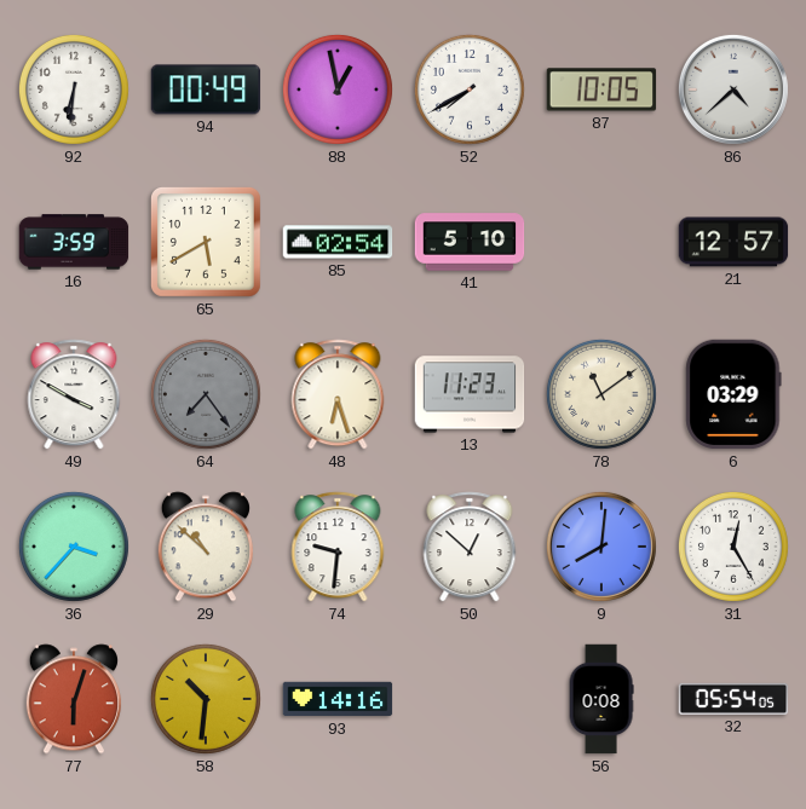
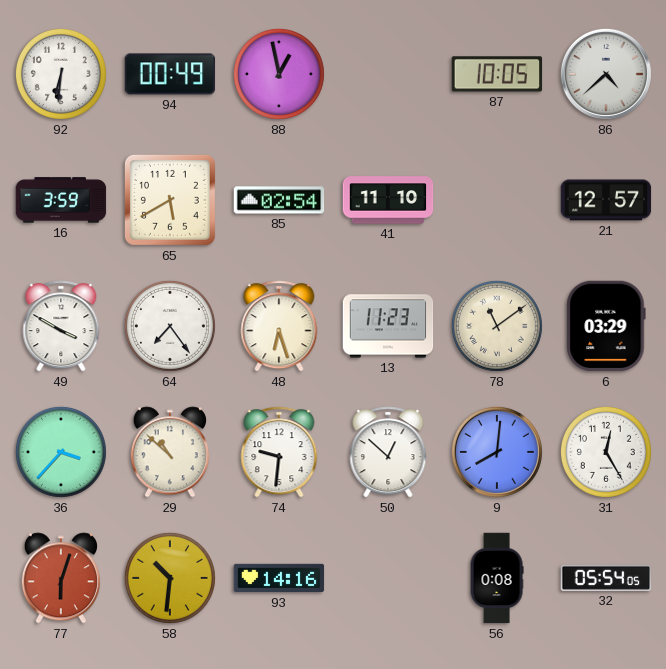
52: 7:40 -> none
41: 5:10 -> 11:10
64 dial: grey -> white
